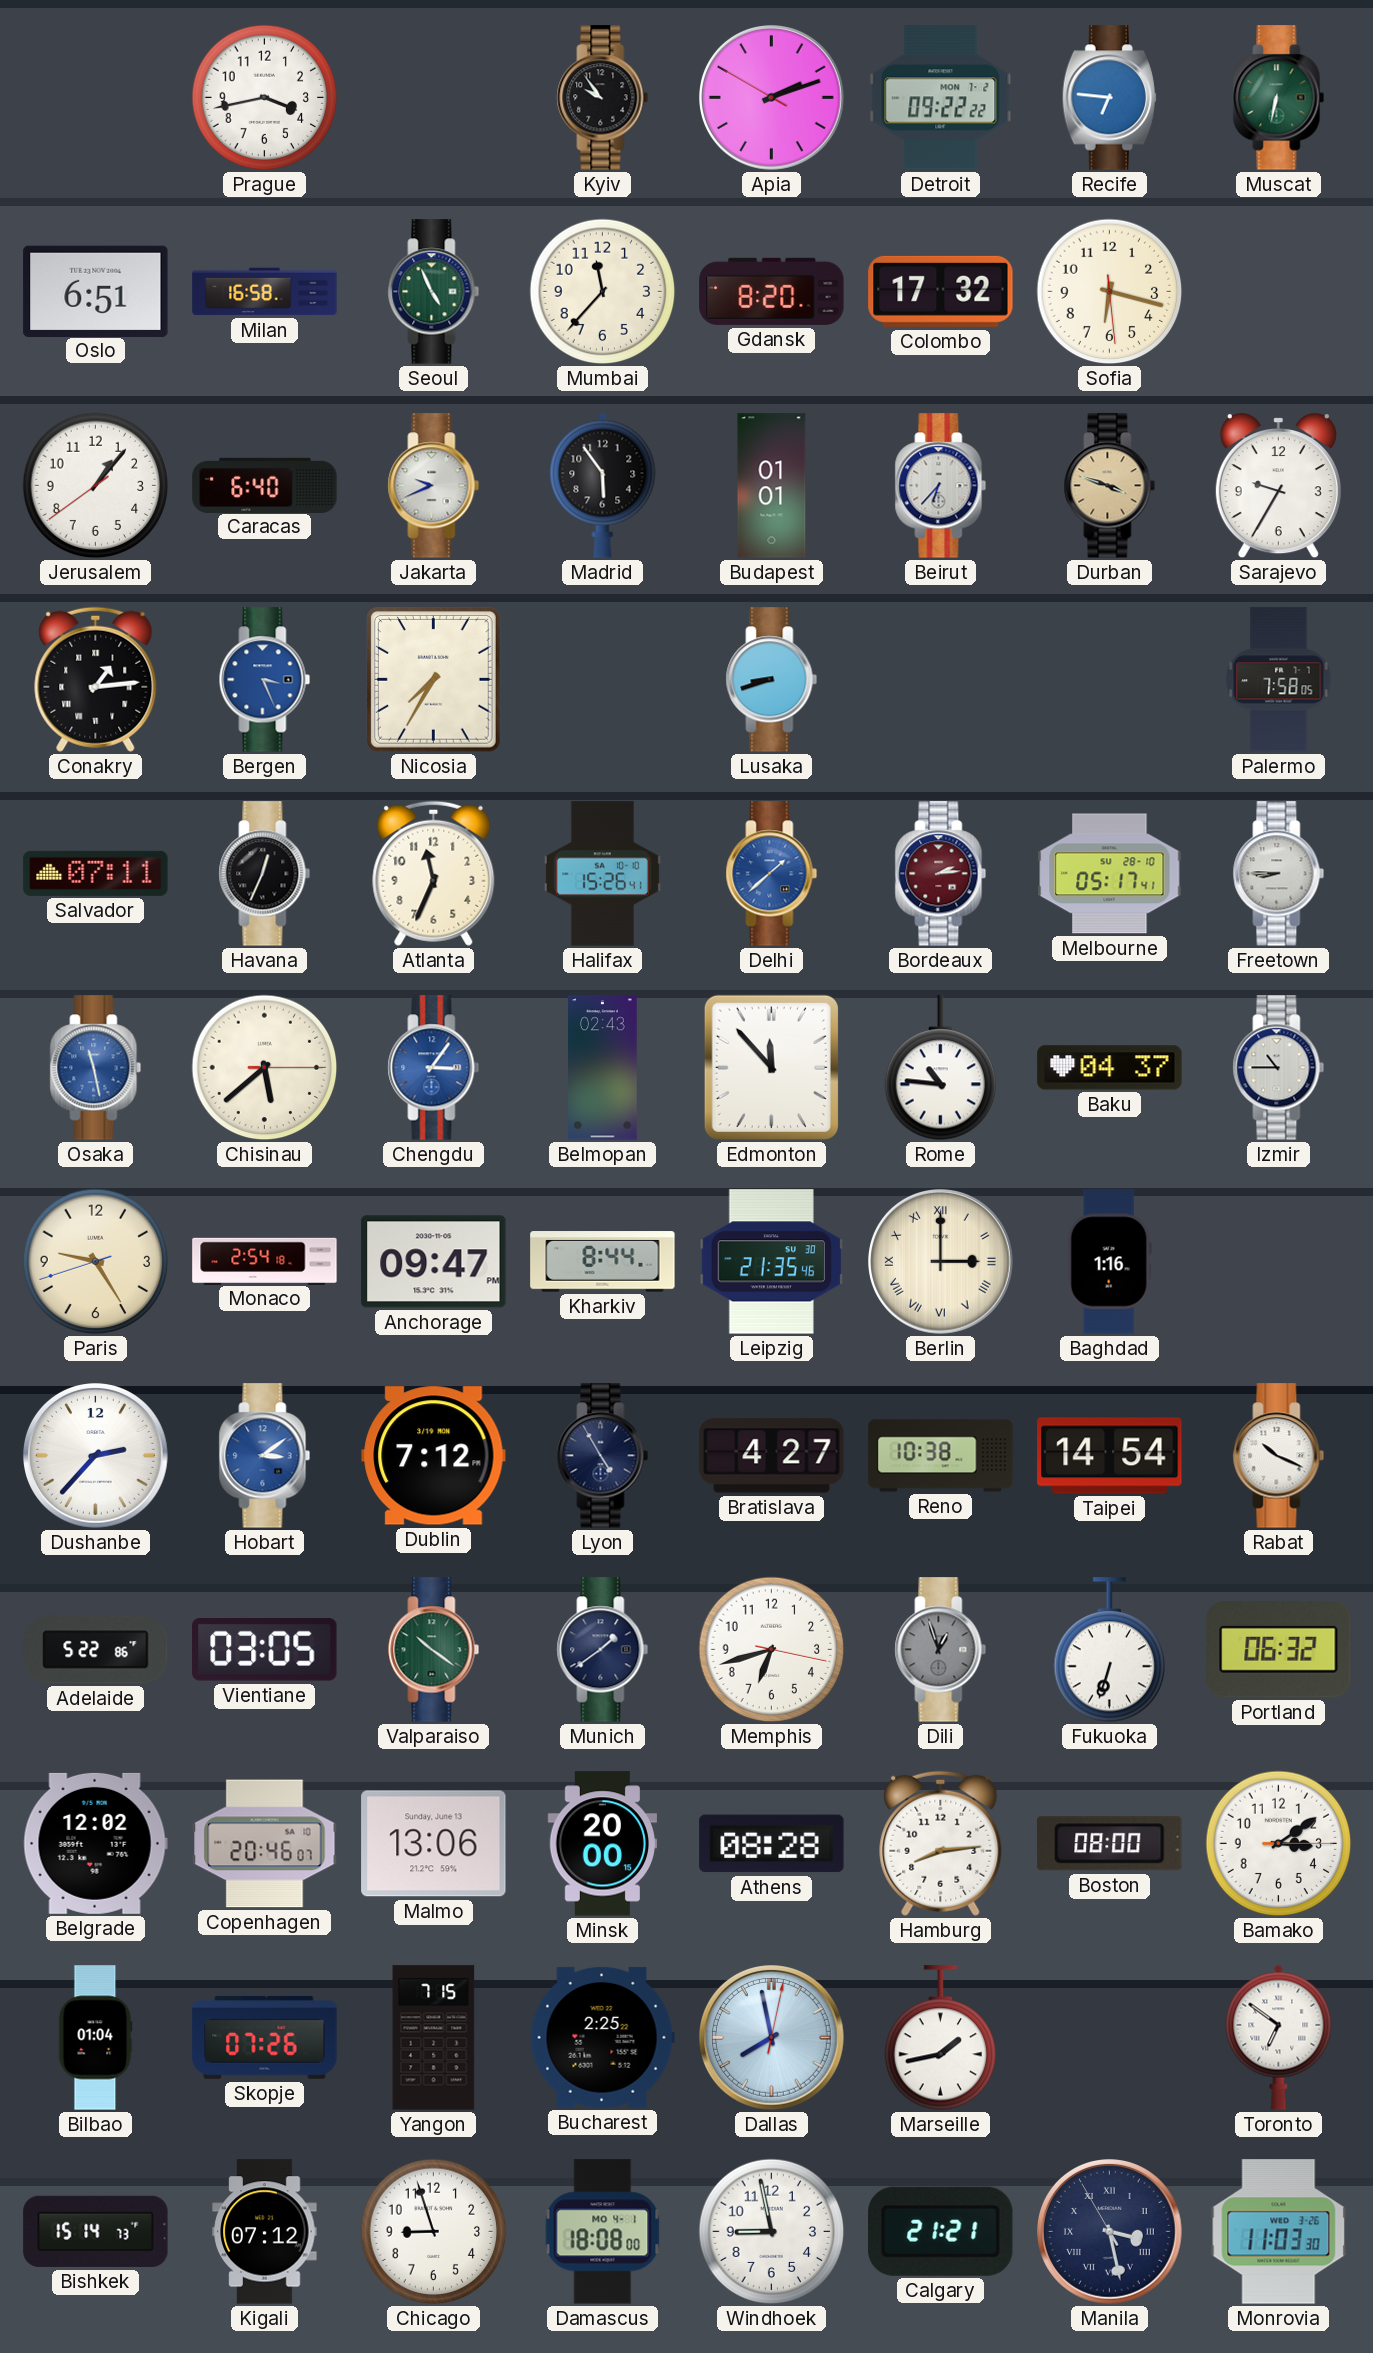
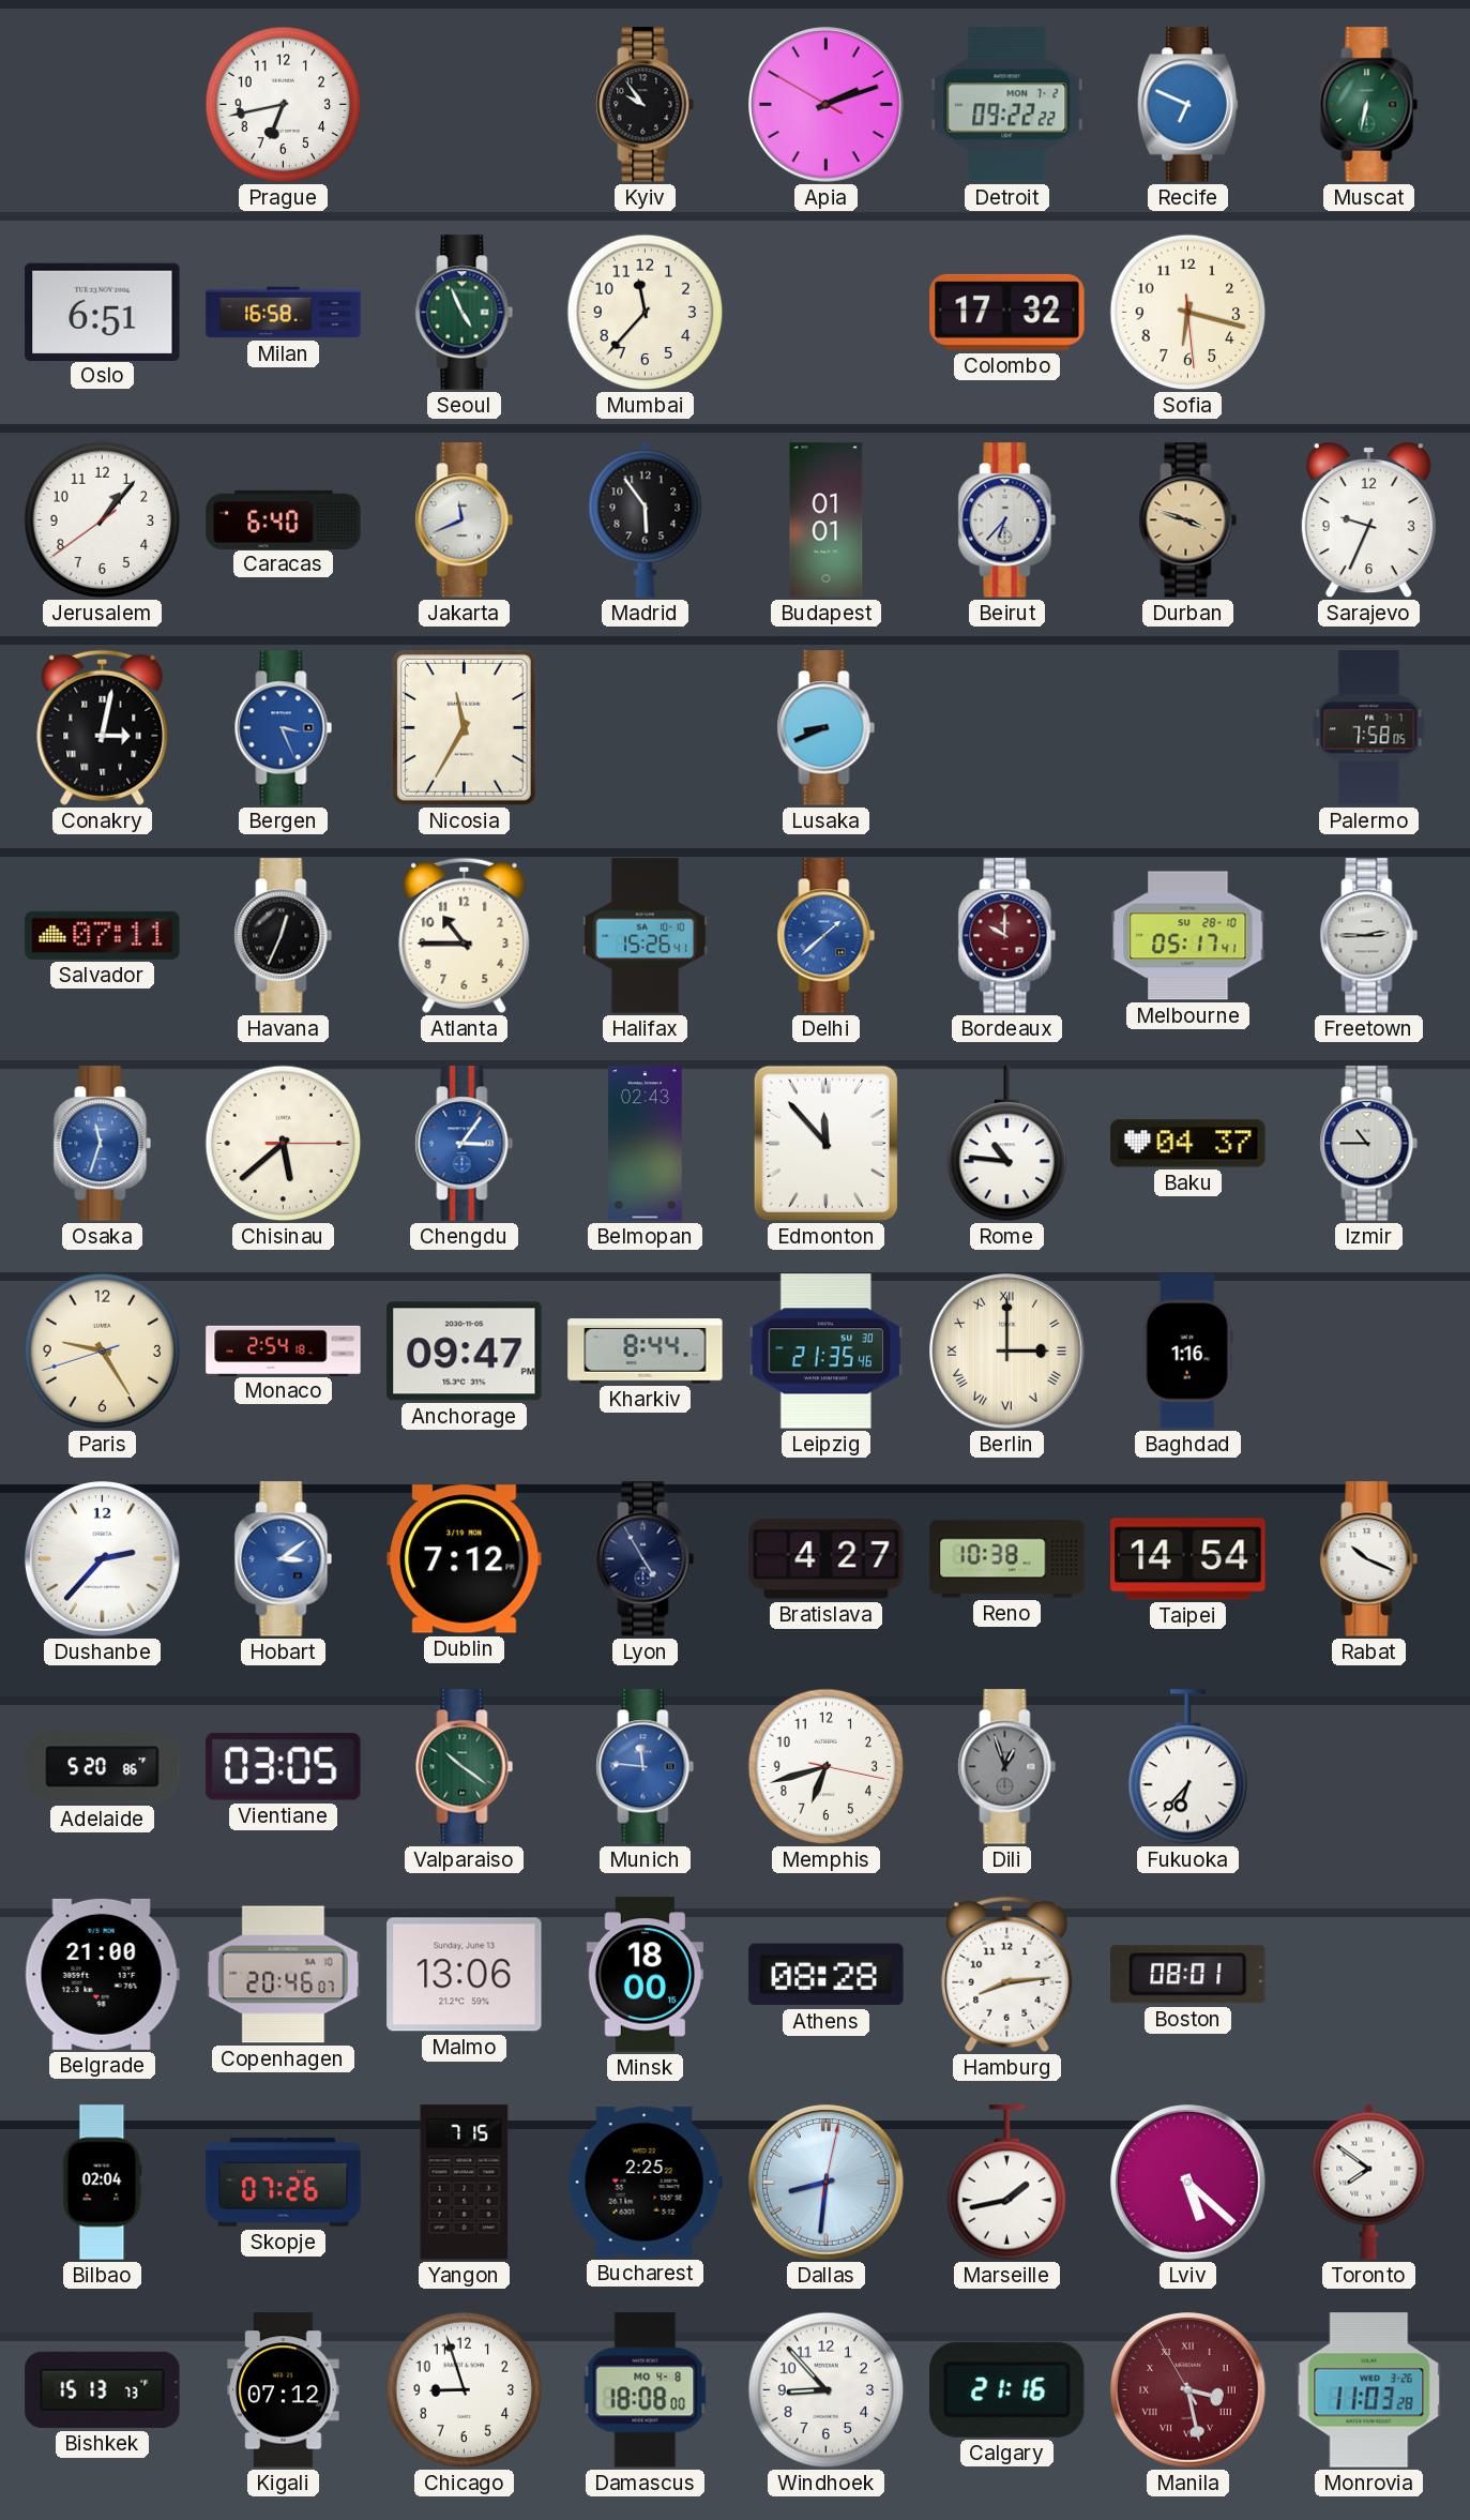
Prague: 3:43 -> 6:43
Recife: 6:46 -> 6:49
Gdansk: 8:20 -> none
Jakarta: 9:41 -> 11:41
Sarajevo: 9:35 -> 9:34
Conakry: 1:14 -> 3:02
Nicosia: 7:35 -> 11:35
Lusaka: 8:42 -> 8:41
Atlanta: 11:34 -> 10:45
Bordeaux: 2:14 -> 10:00
Freetown: 8:45 -> 2:45
Osaka: 11:28 -> 11:33
Adelaide: 5:22 -> 5:20
Munich: 1:39 -> 11:46
Munich dial: navy -> blue
Fukuoka: 6:33 -> 6:37
Portland: 06:32 -> none
Belgrade: 12:02 -> 21:00
Minsk: 20:00 -> 18:00
Boston: 08:00 -> 08:01
Bamako: 3:09 -> none
Bilbao: 01:04 -> 02:04
Dallas: 7:58 -> 8:31
Lviv: none -> 5:22
Toronto: 6:51 -> 7:51
Bishkek: 15:14 -> 15:13
Damascus date: MO 4-1 -> MO 4-8
Windhoek: 8:58 -> 8:53
Calgary: 21:21 -> 21:16
Manila dial: navy -> burgundy
Monrovia: 11:03:30 -> 11:03:28
